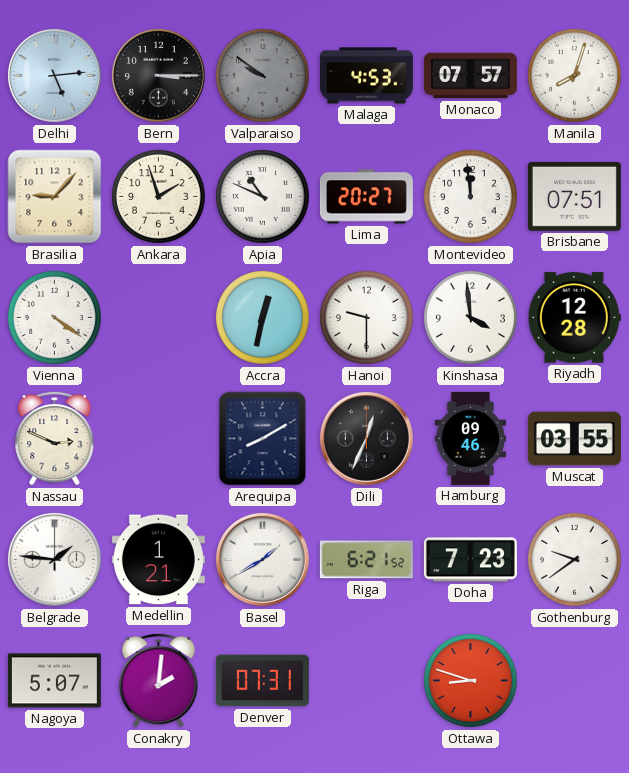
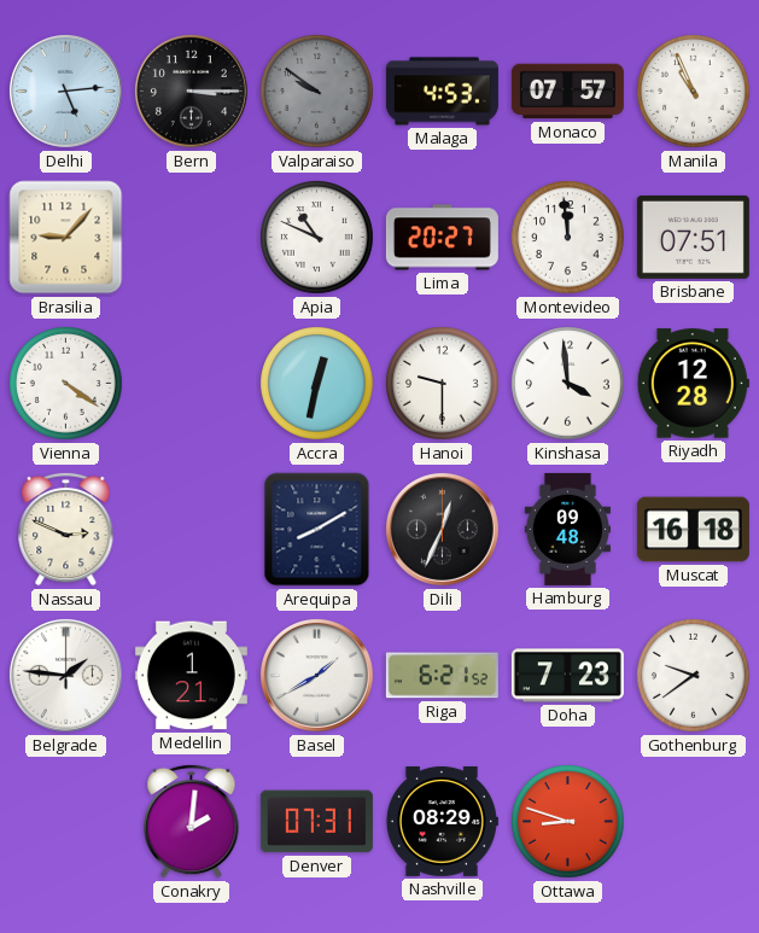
Manila: 8:03 -> 10:56
Ankara: 1:57 -> none
Hamburg: 09:46 -> 09:48
Muscat: 03:55 -> 16:18
Nagoya: 5:07 -> none
Nashville: none -> 08:29
